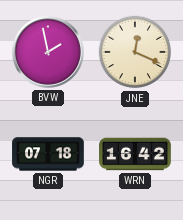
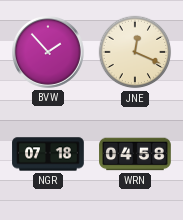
BVW: 1:58 -> 1:53
WRN: 16:42 -> 04:58
